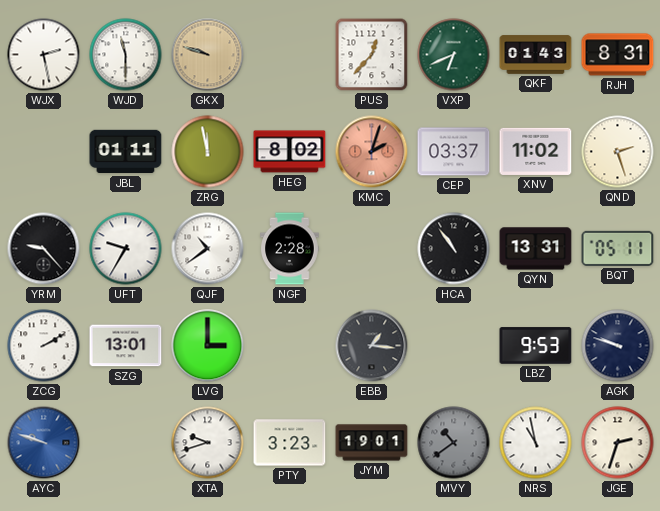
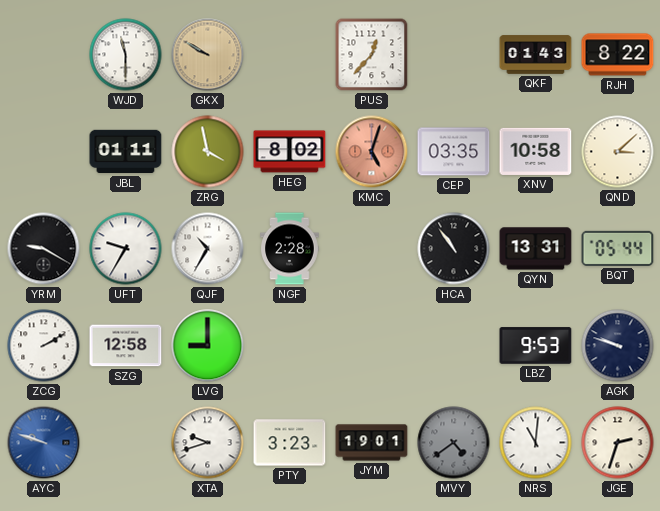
WJX: 2:28 -> none
GKX: 9:48 -> 9:50
VXP: 6:41 -> none
RJH: 8:31 -> 8:22
ZRG: 11:58 -> 3:58
KMC: 2:03 -> 5:03
CEP: 03:37 -> 03:35
XNV: 11:02 -> 10:58
QND: 2:27 -> 3:08
YRM: 9:23 -> 9:20
QJF: 10:39 -> 10:35
BQT: 05:11 -> 05:44
SZG: 13:01 -> 12:58
LVG: 3:00 -> 9:00
EBB: 1:16 -> none
MVY: 10:39 -> 4:39
NRS: 10:58 -> 11:01
